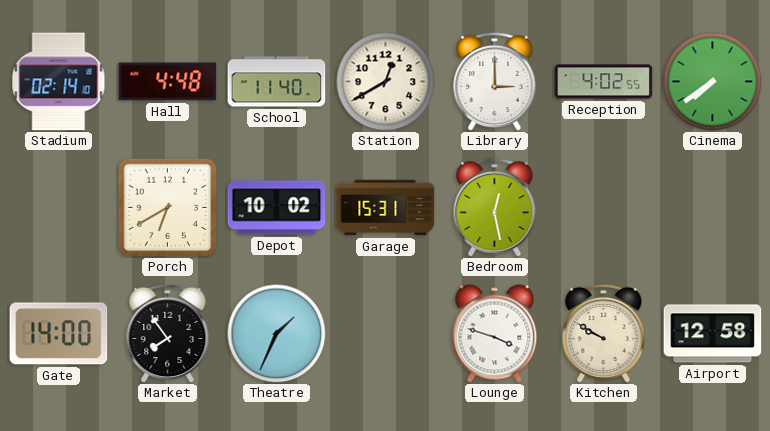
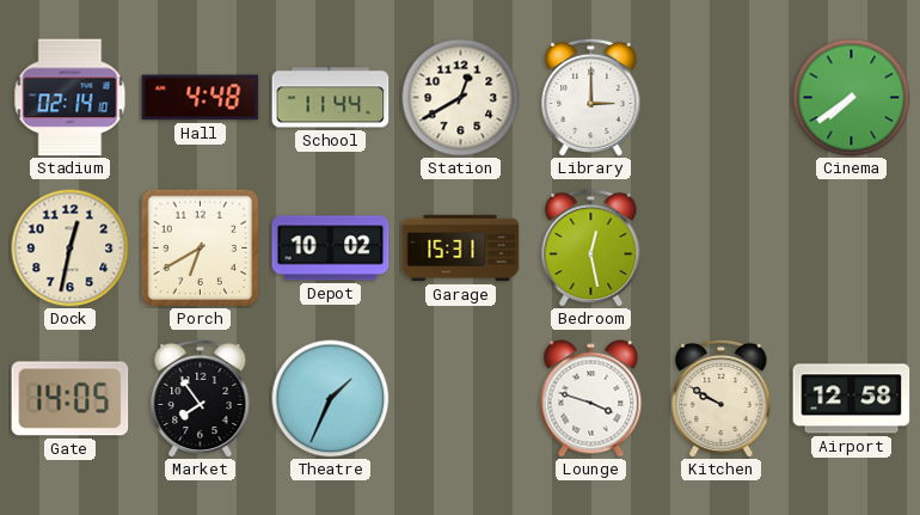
School: 11:40 -> 11:44
Reception: 4:02 -> none
Dock: none -> 12:32
Gate: 14:00 -> 14:05
